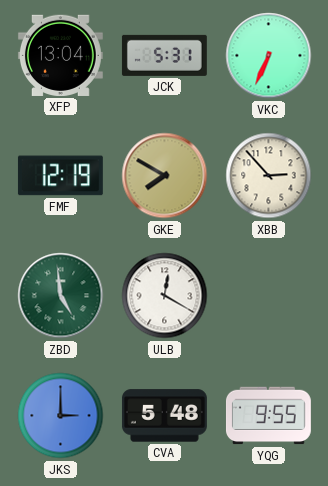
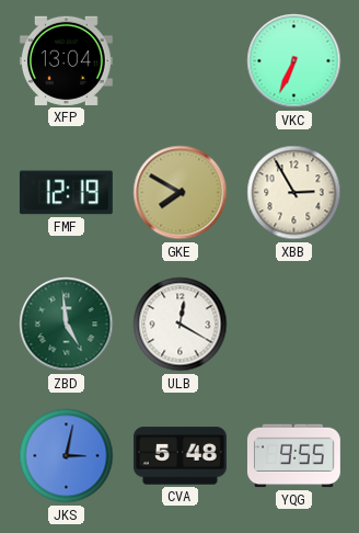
JCK: 5:31 -> none
XBB: 2:53 -> 2:55
JKS: 3:00 -> 3:02
